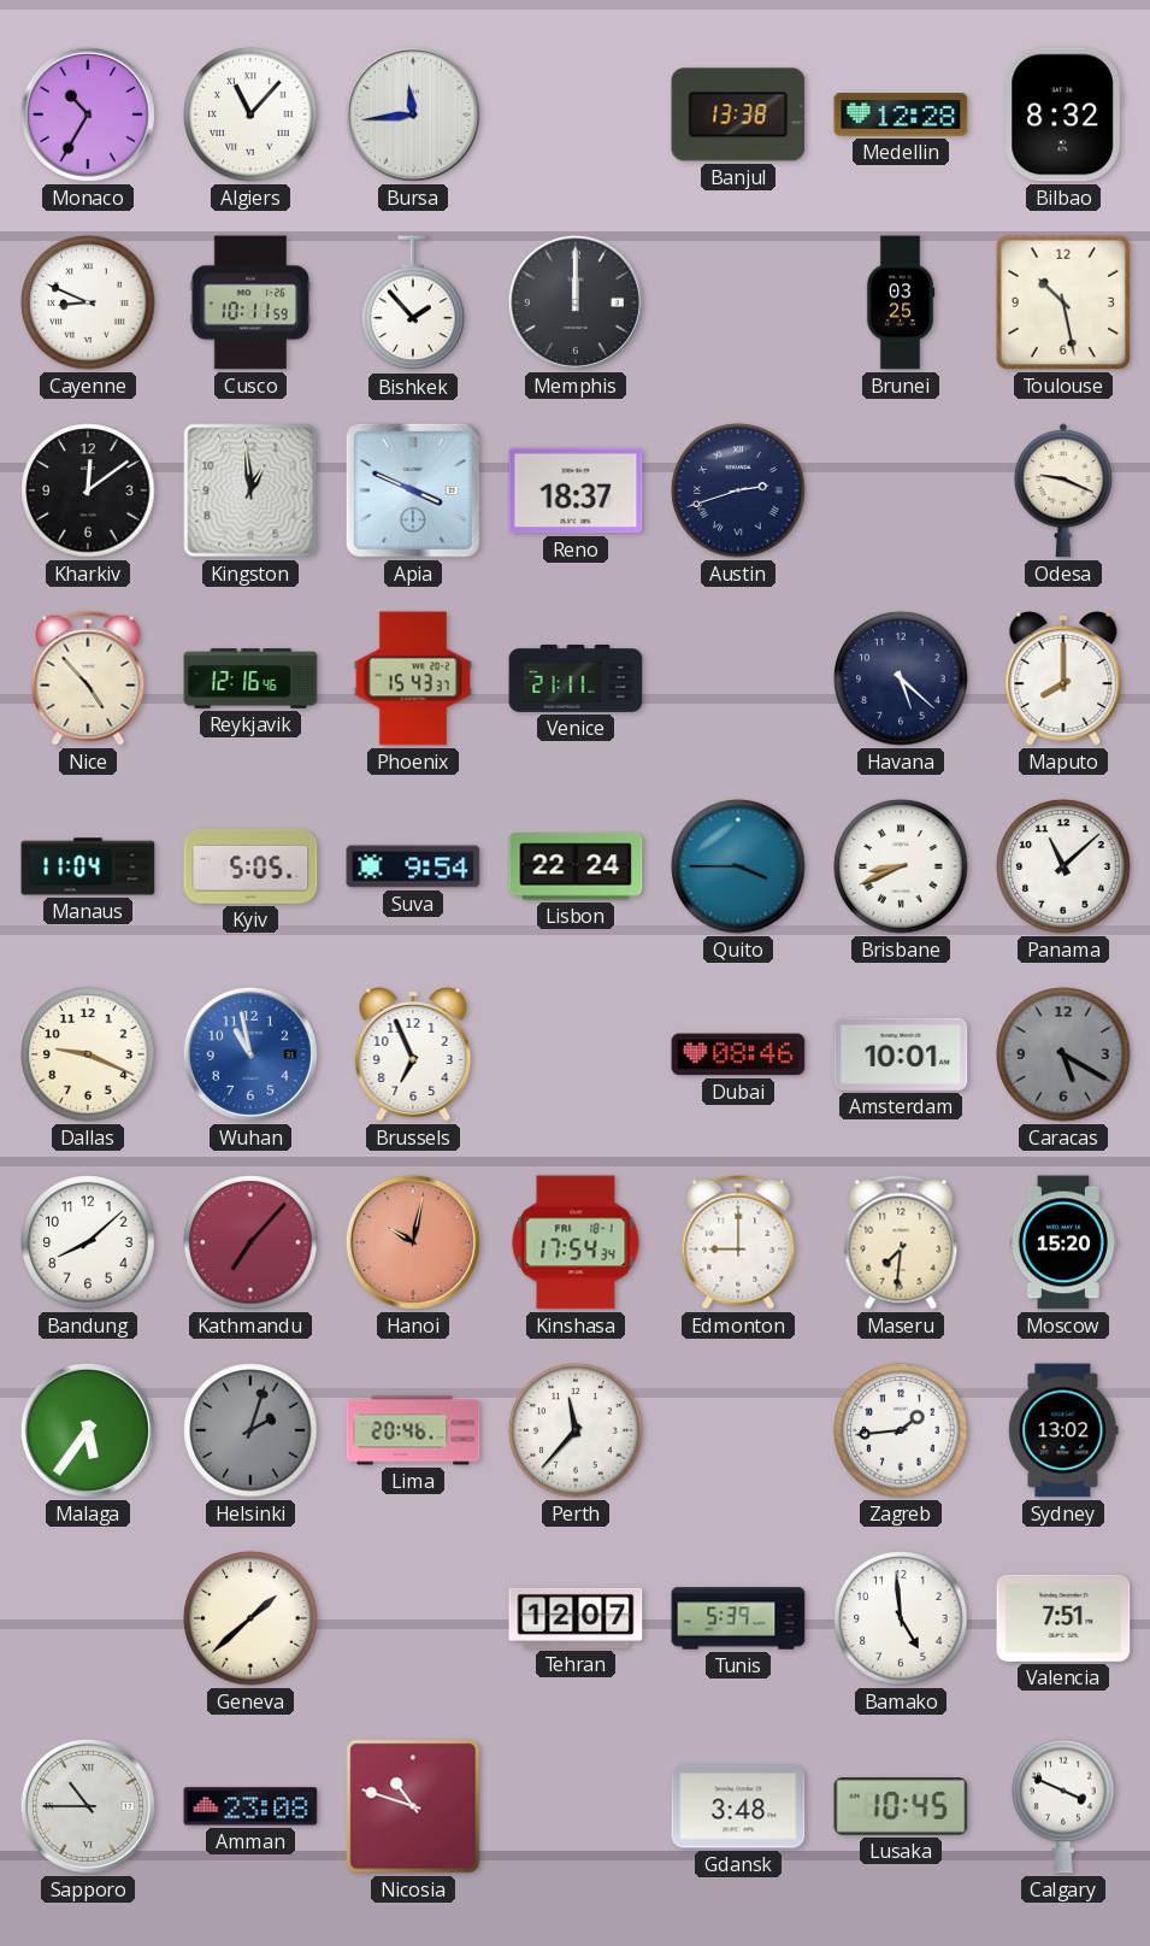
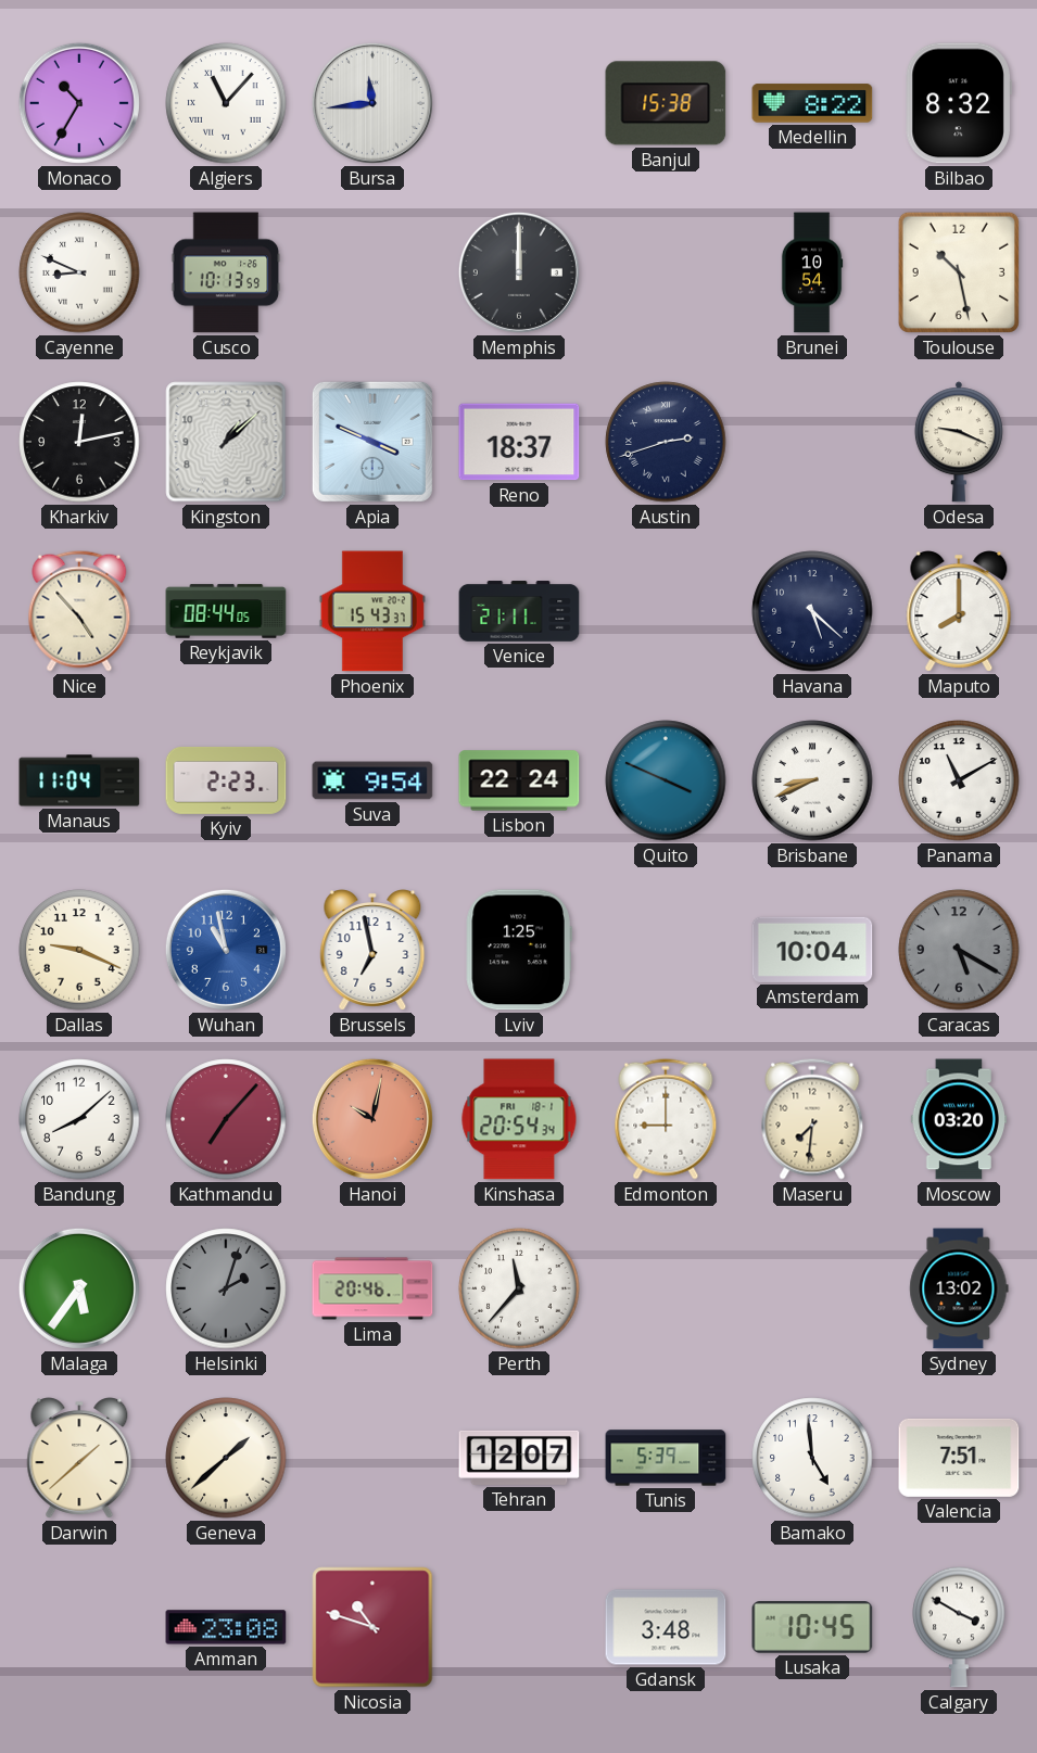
Banjul: 13:38 -> 15:38
Medellin: 12:28 -> 8:22
Cusco: 10:11 -> 10:13
Bishkek: 1:53 -> none
Brunei: 03:25 -> 10:54
Kharkiv: 12:09 -> 12:13
Kingston: 12:59 -> 1:08
Reykjavik: 12:16 -> 08:44
Kyiv: 5:05 -> 2:23
Quito: 3:45 -> 3:49
Panama: 11:08 -> 11:10
Brussels: 6:56 -> 6:58
Lviv: none -> 1:25
Dubai: 08:46 -> none
Amsterdam: 10:01 -> 10:04
Kinshasa: 17:54 -> 20:54
Moscow: 15:20 -> 03:20
Zagreb: 1:44 -> none
Darwin: none -> 1:38
Sapporo: 10:45 -> none
Calgary: 3:49 -> 3:50
